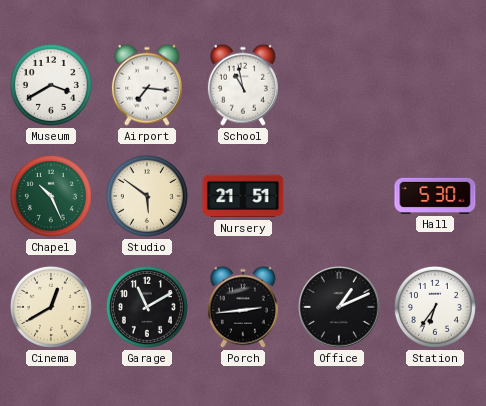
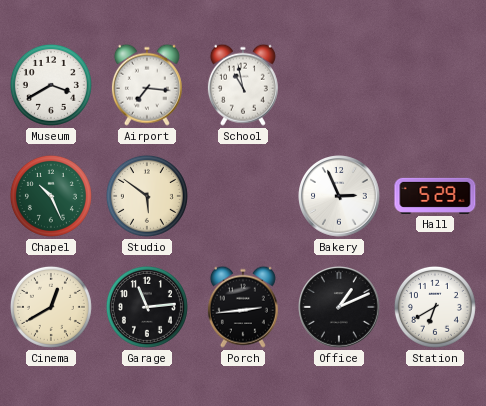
Nursery: 21:51 -> none
Bakery: none -> 2:56
Hall: 5:30 -> 5:29
Garage: 11:10 -> 11:14
Station: 6:36 -> 6:40
